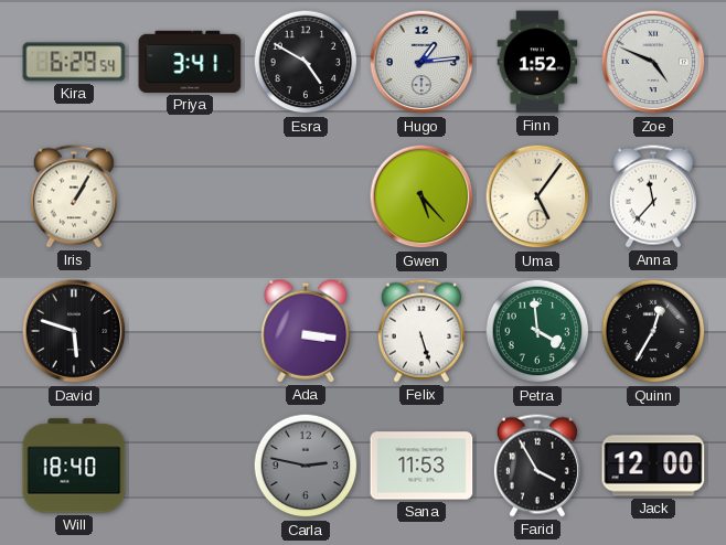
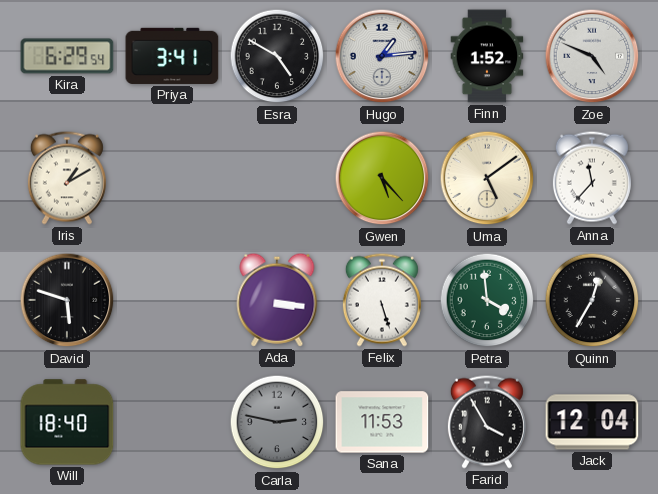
Iris: 1:05 -> 1:10
Uma: 5:06 -> 5:09
Jack: 12:00 -> 12:04
